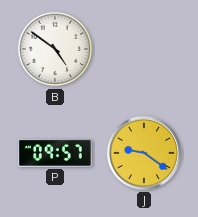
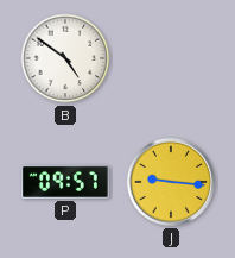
J: 9:21 -> 9:16
